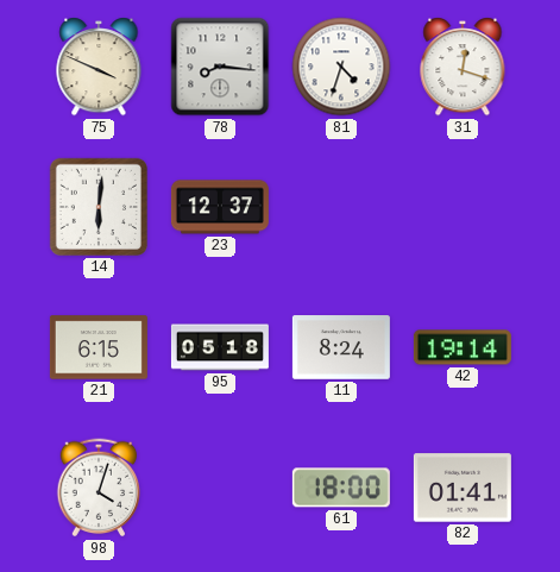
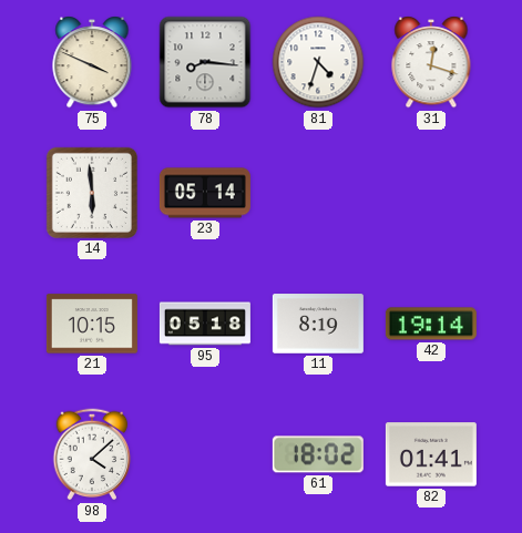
14: 6:01 -> 5:59
23: 12:37 -> 05:14
21: 6:15 -> 10:15
11: 8:24 -> 8:19
98: 4:03 -> 4:08
61: 18:00 -> 18:02
